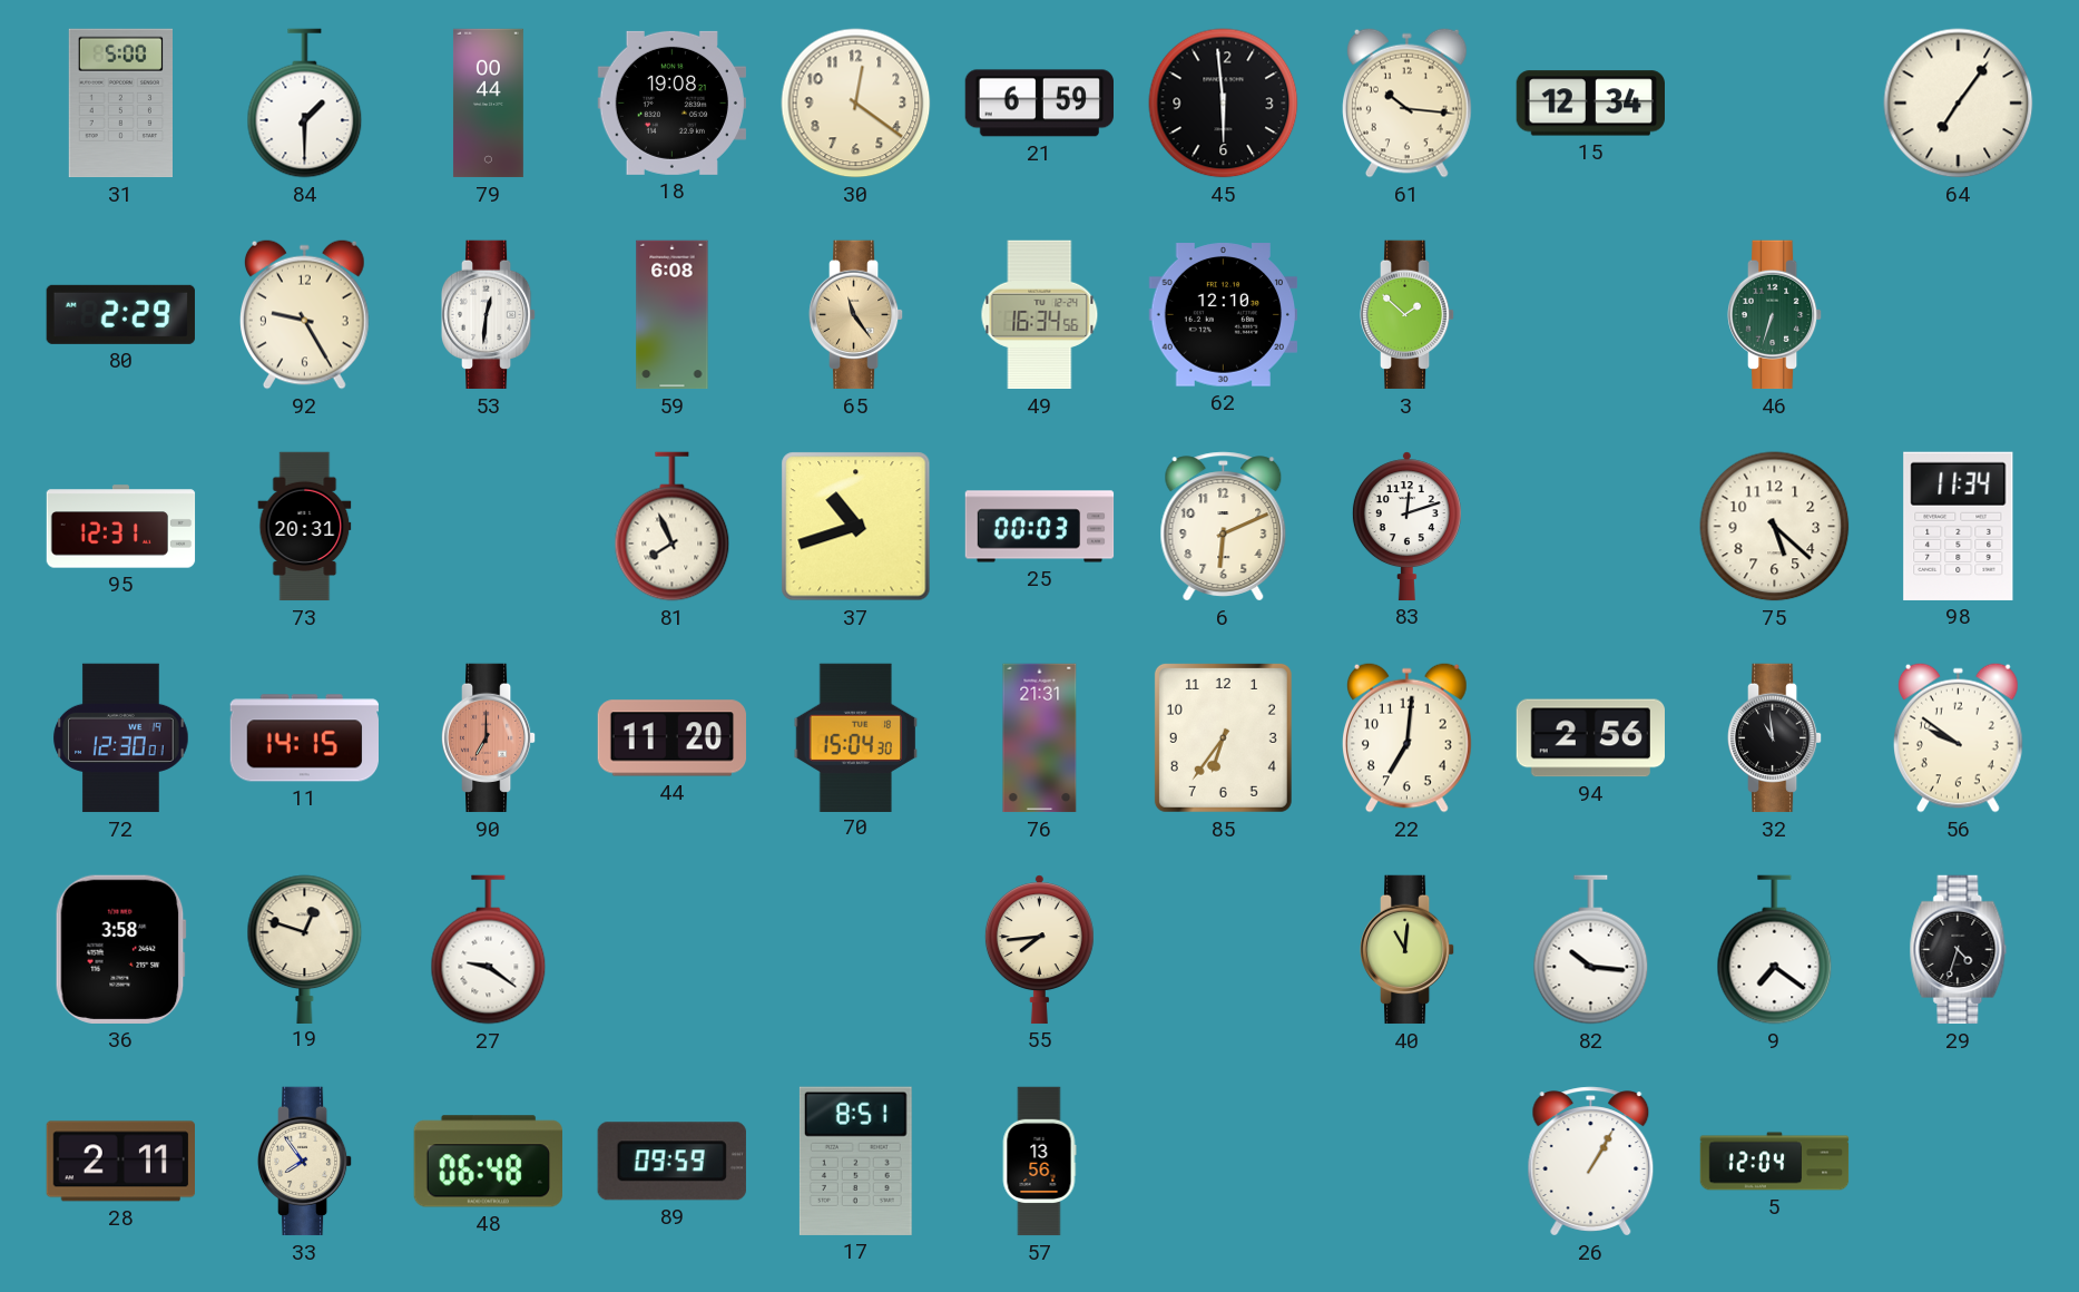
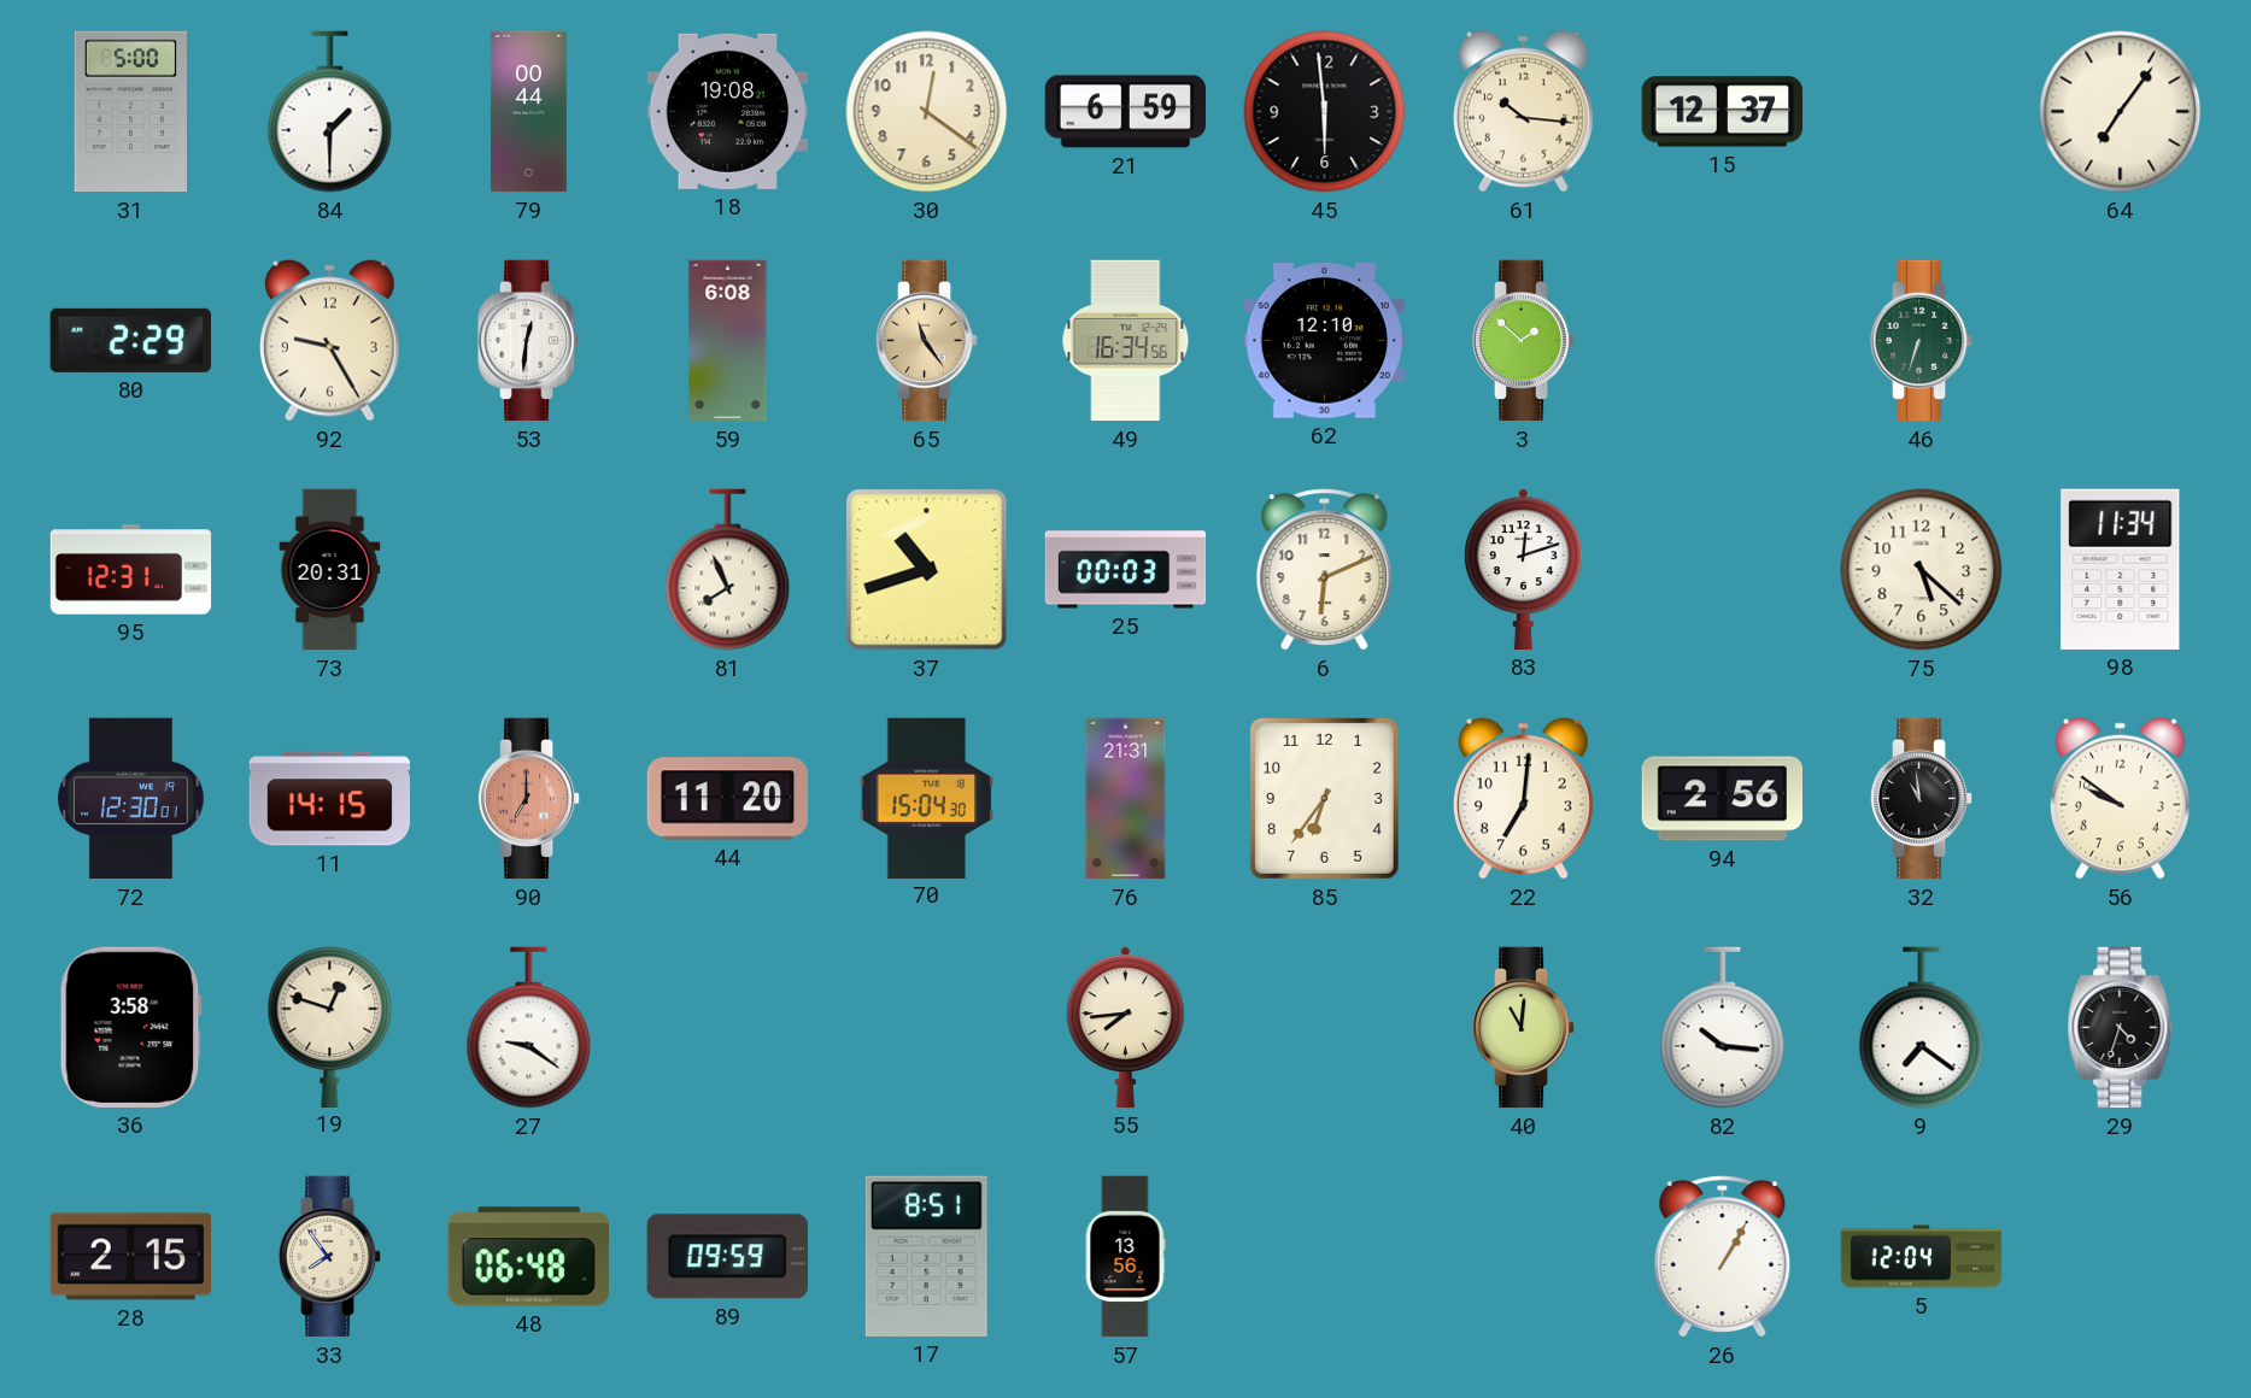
15: 12:34 -> 12:37
28: 2:11 -> 2:15
